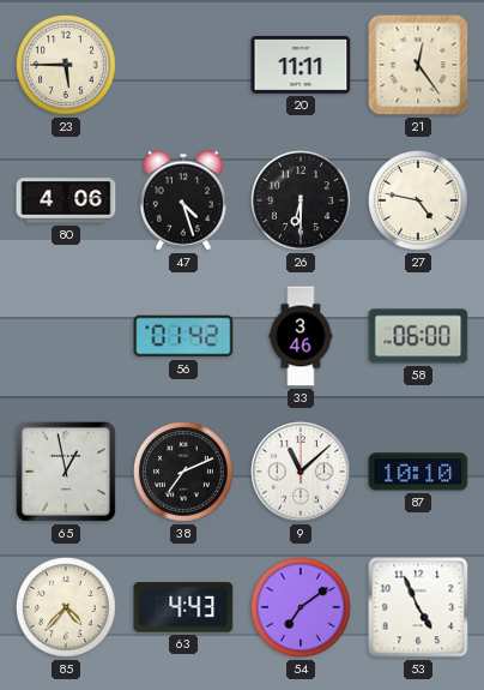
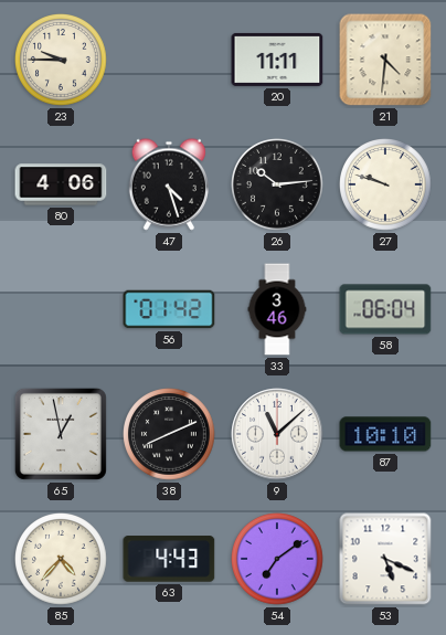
23: 5:45 -> 9:45
21: 12:24 -> 4:31
26: 6:30 -> 10:14
27: 4:47 -> 9:48
58: 06:00 -> 06:04
38: 7:11 -> 8:11
53: 4:56 -> 5:19
